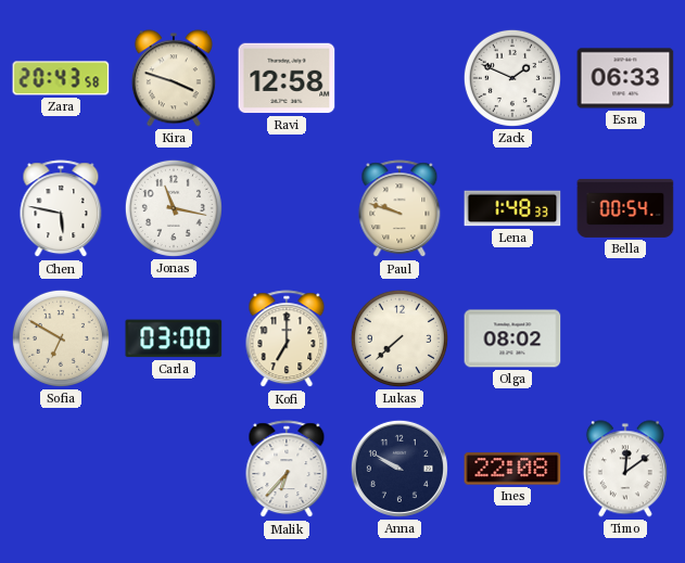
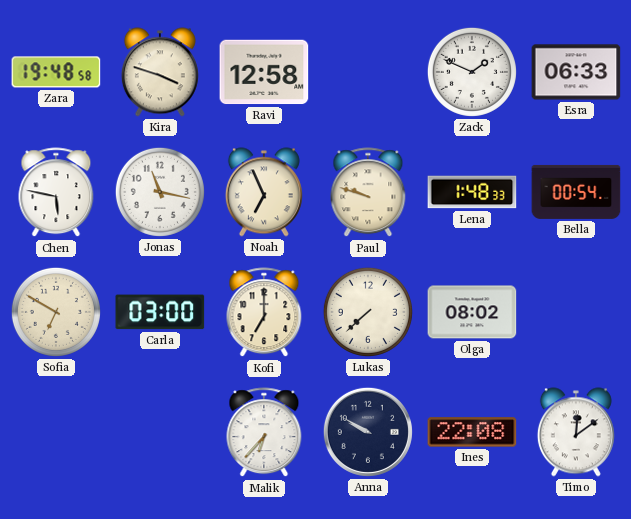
Zara: 20:43 -> 19:48
Noah: none -> 6:56
